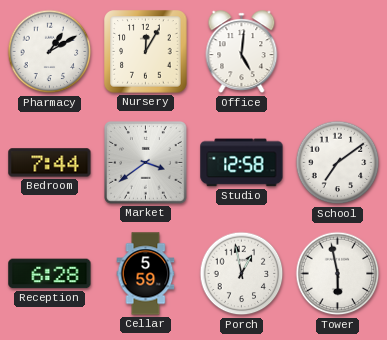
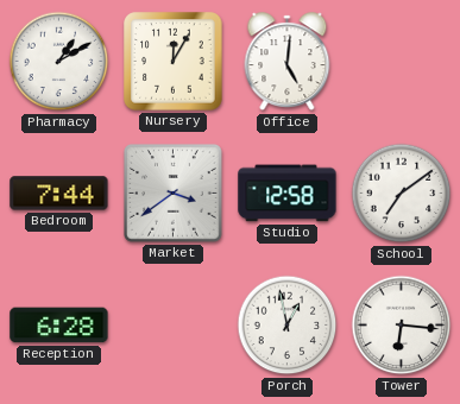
Cellar: 5:59 -> none
Tower: 5:58 -> 6:16
